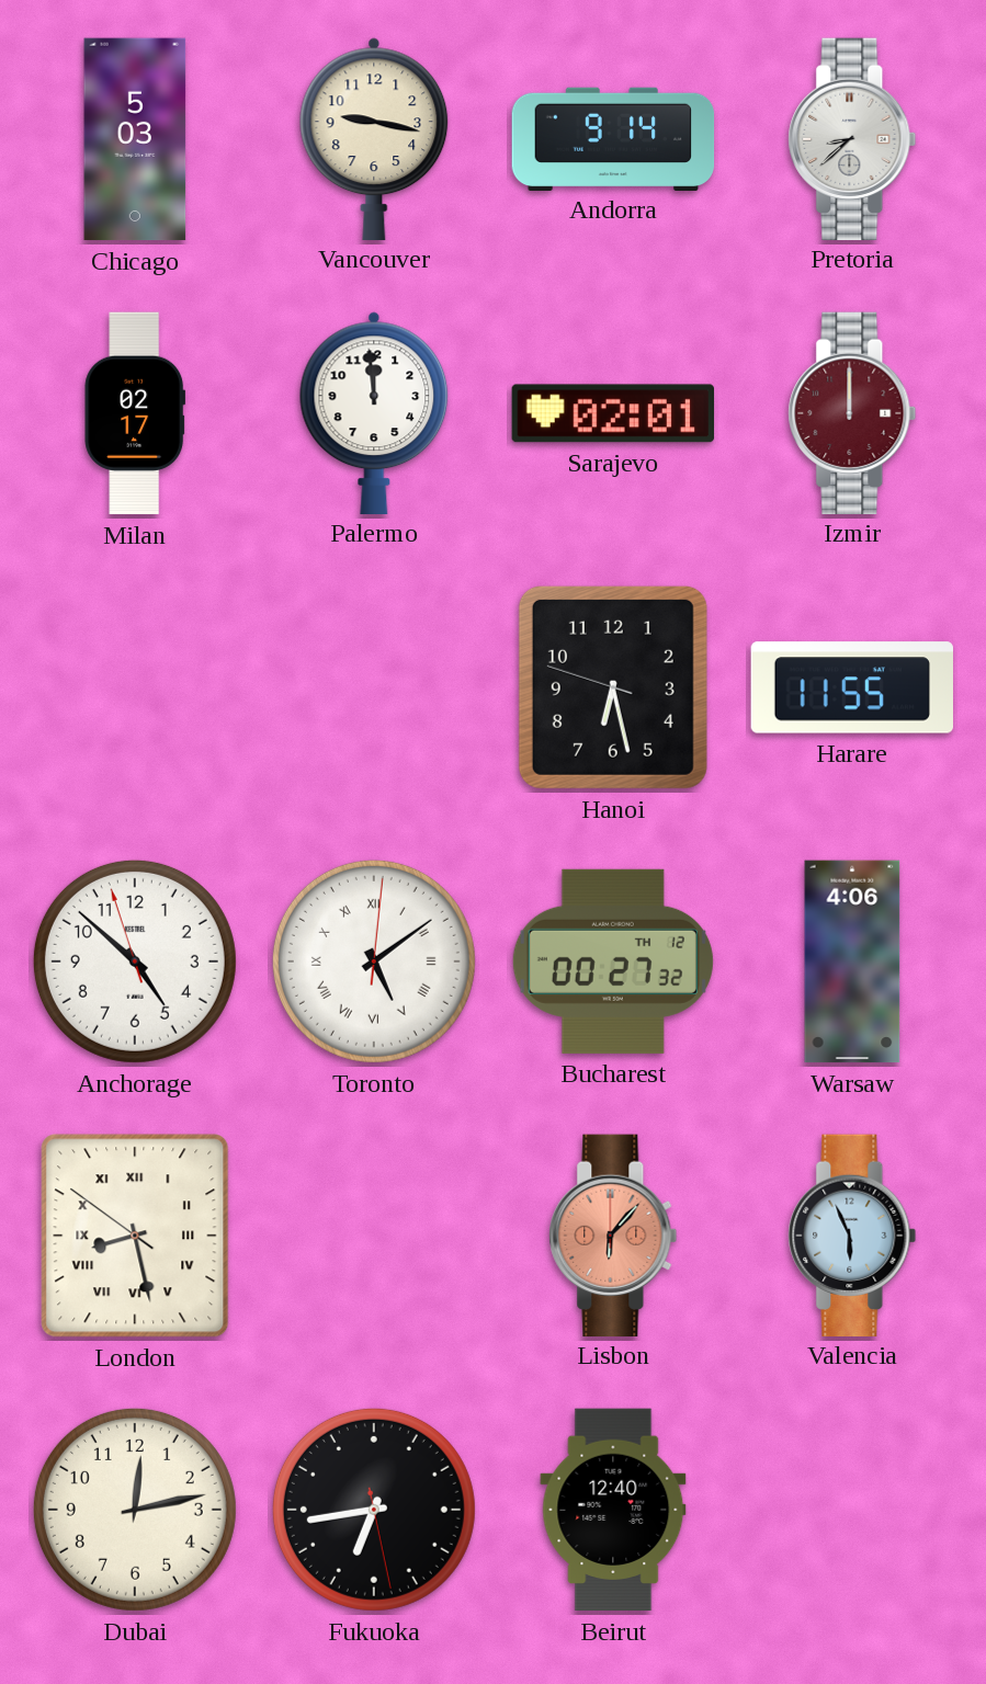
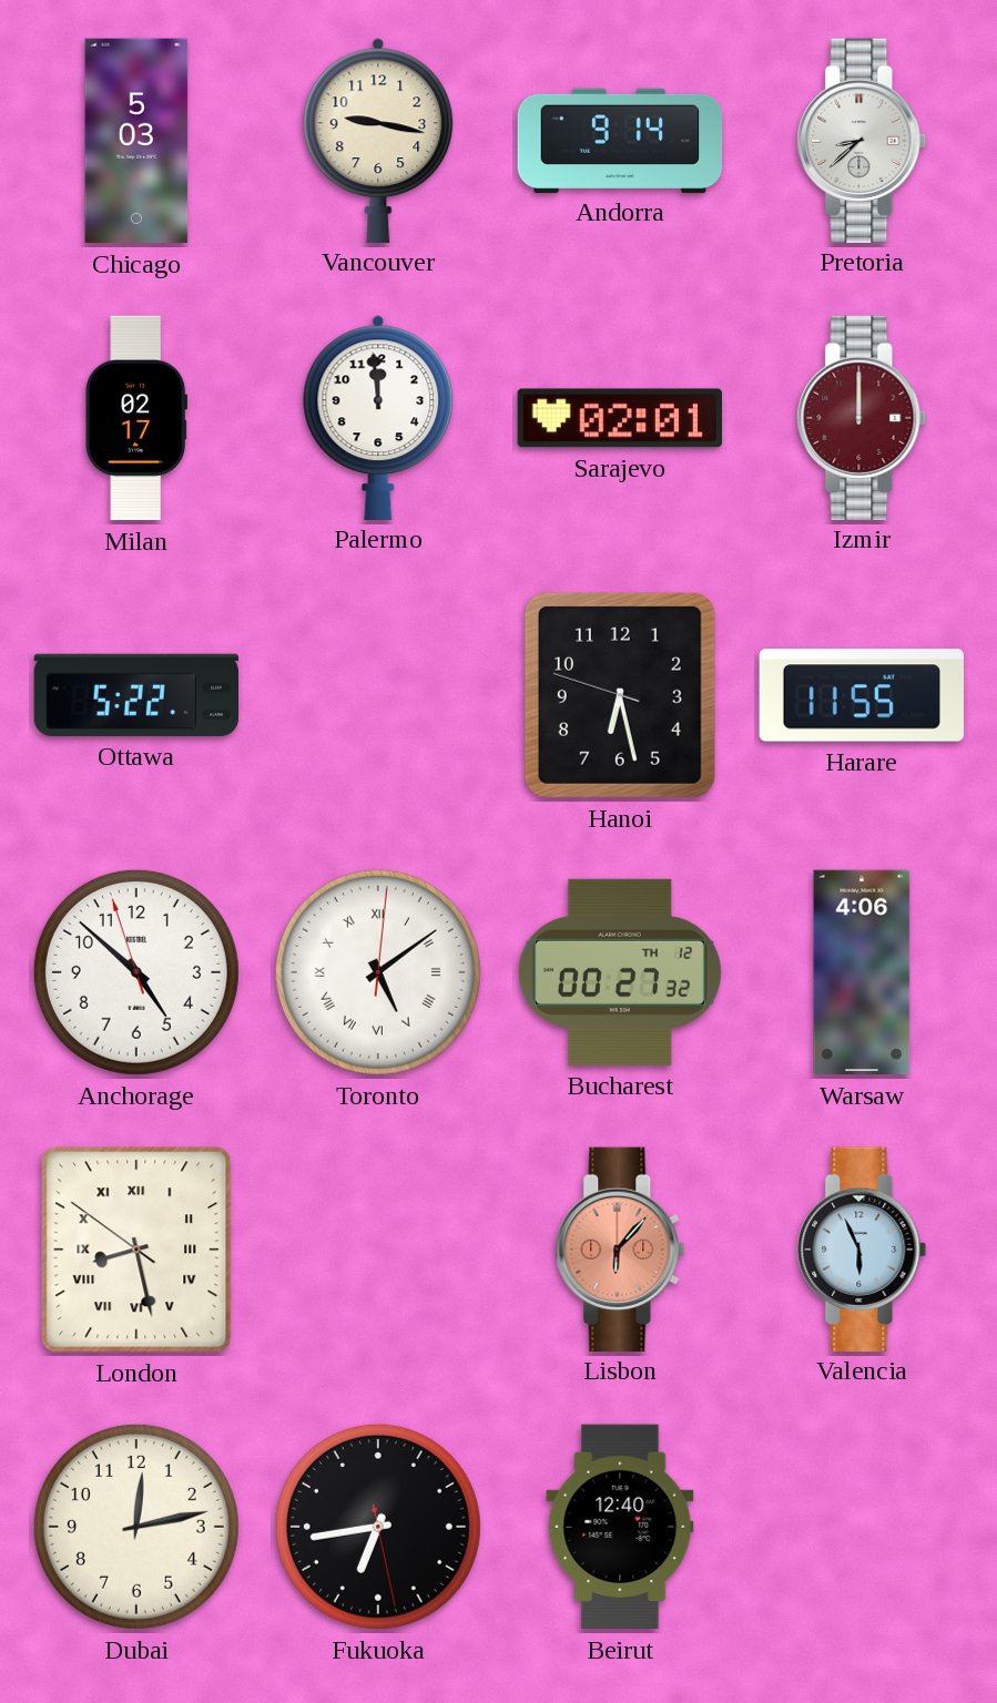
Ottawa: none -> 5:22
